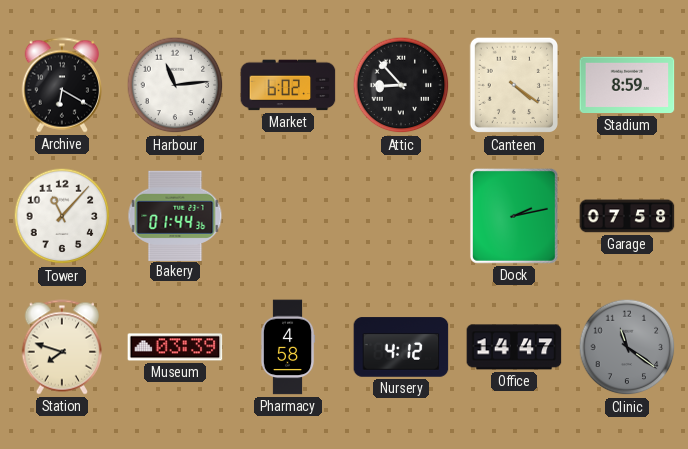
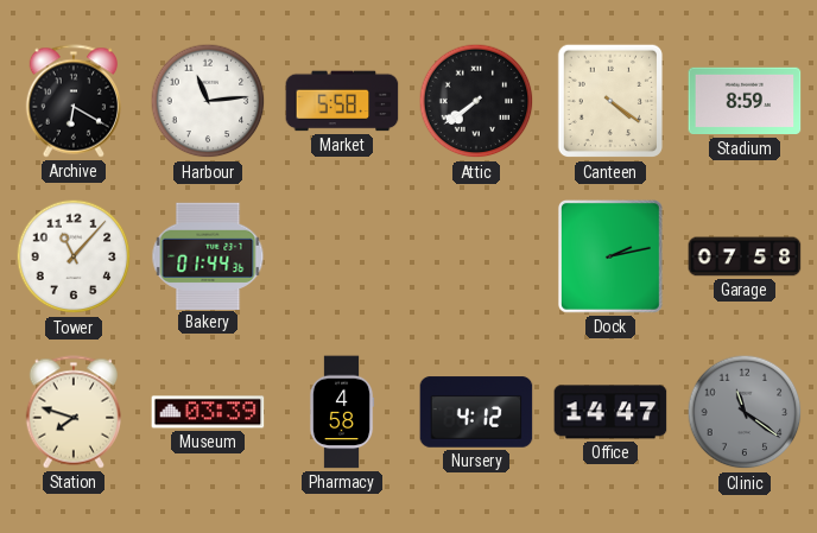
Market: 6:02 -> 5:58
Attic: 8:53 -> 7:39
